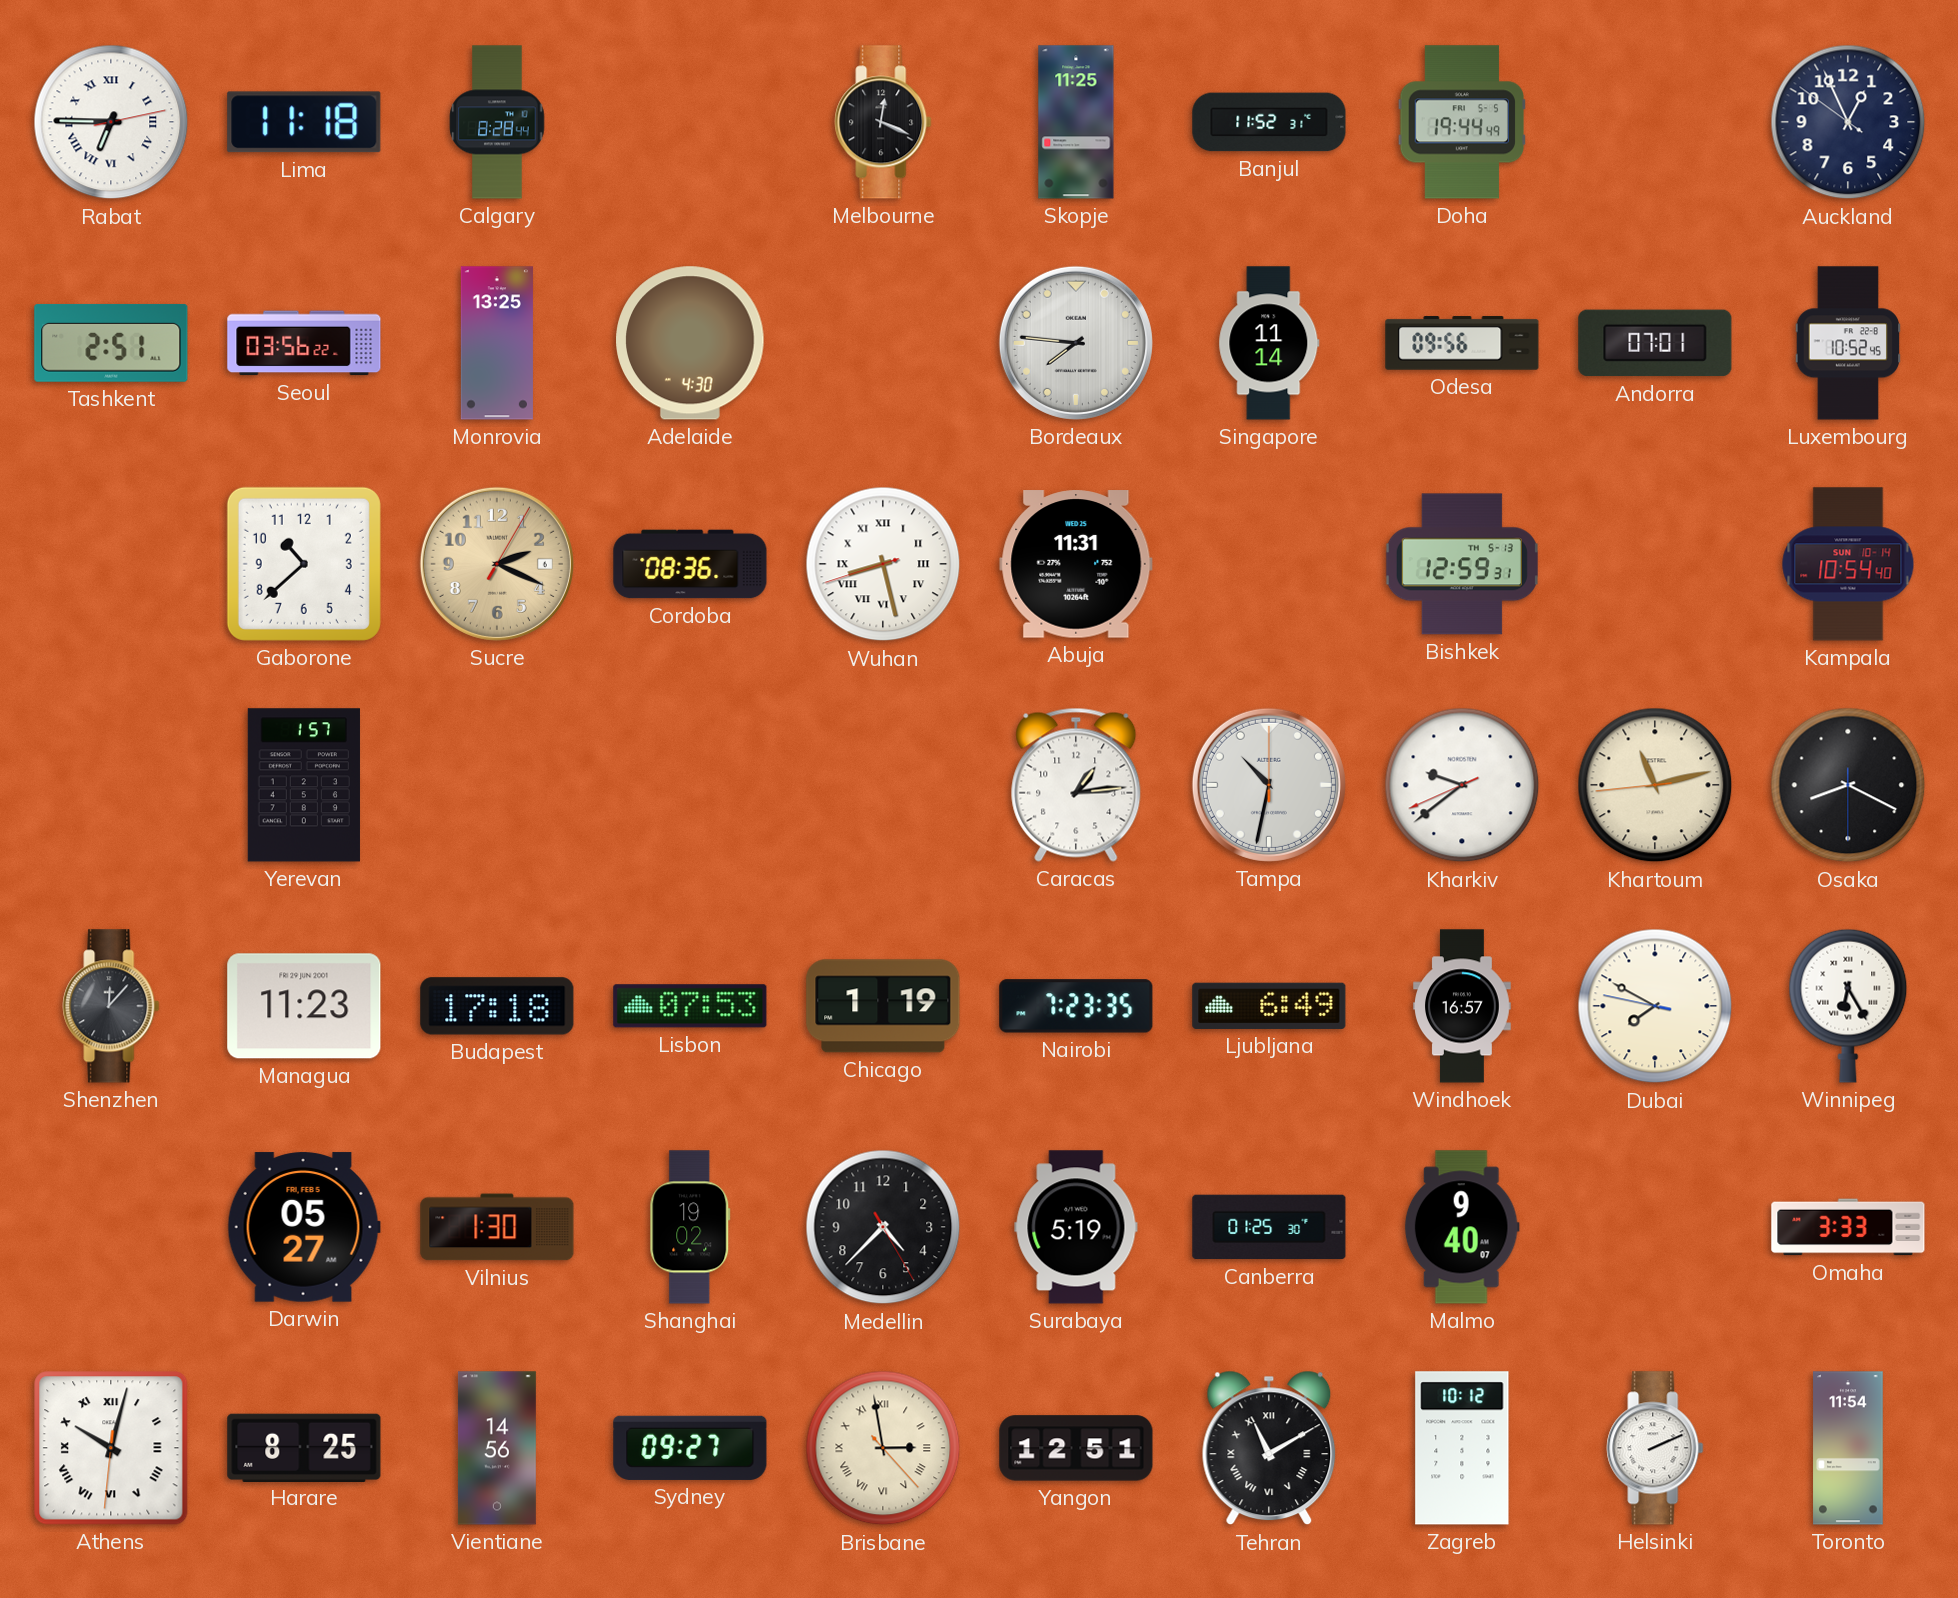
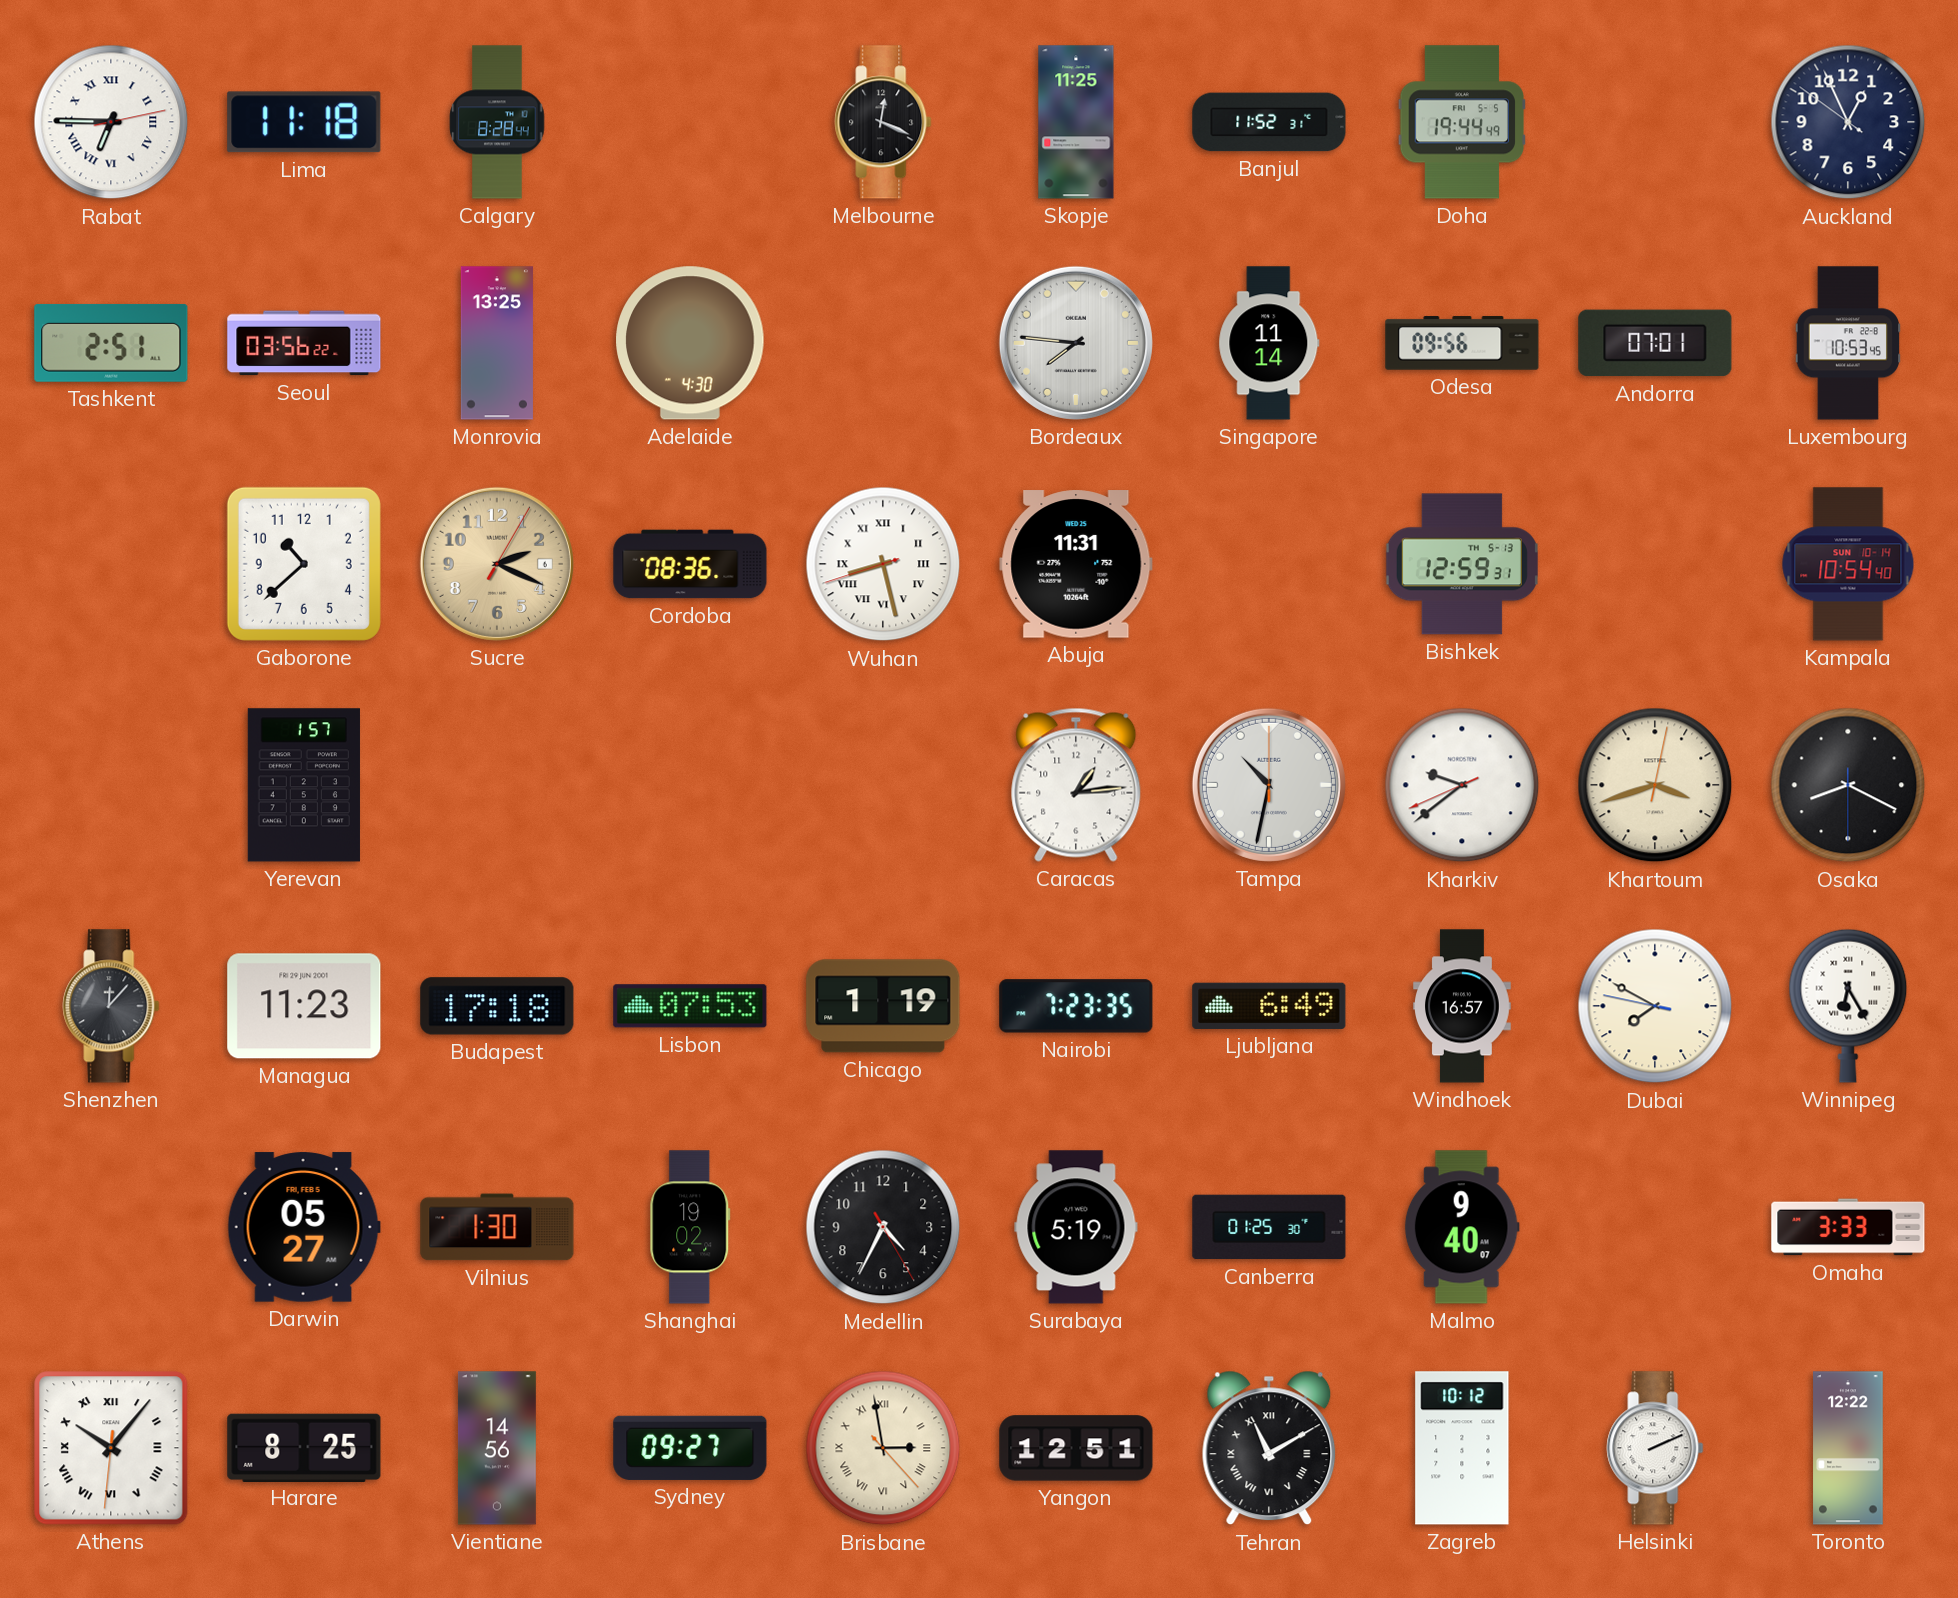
Luxembourg: 10:52 -> 10:53
Khartoum: 11:12 -> 3:42
Medellin: 4:37 -> 4:34
Athens: 10:02 -> 10:06
Toronto: 11:54 -> 12:22
